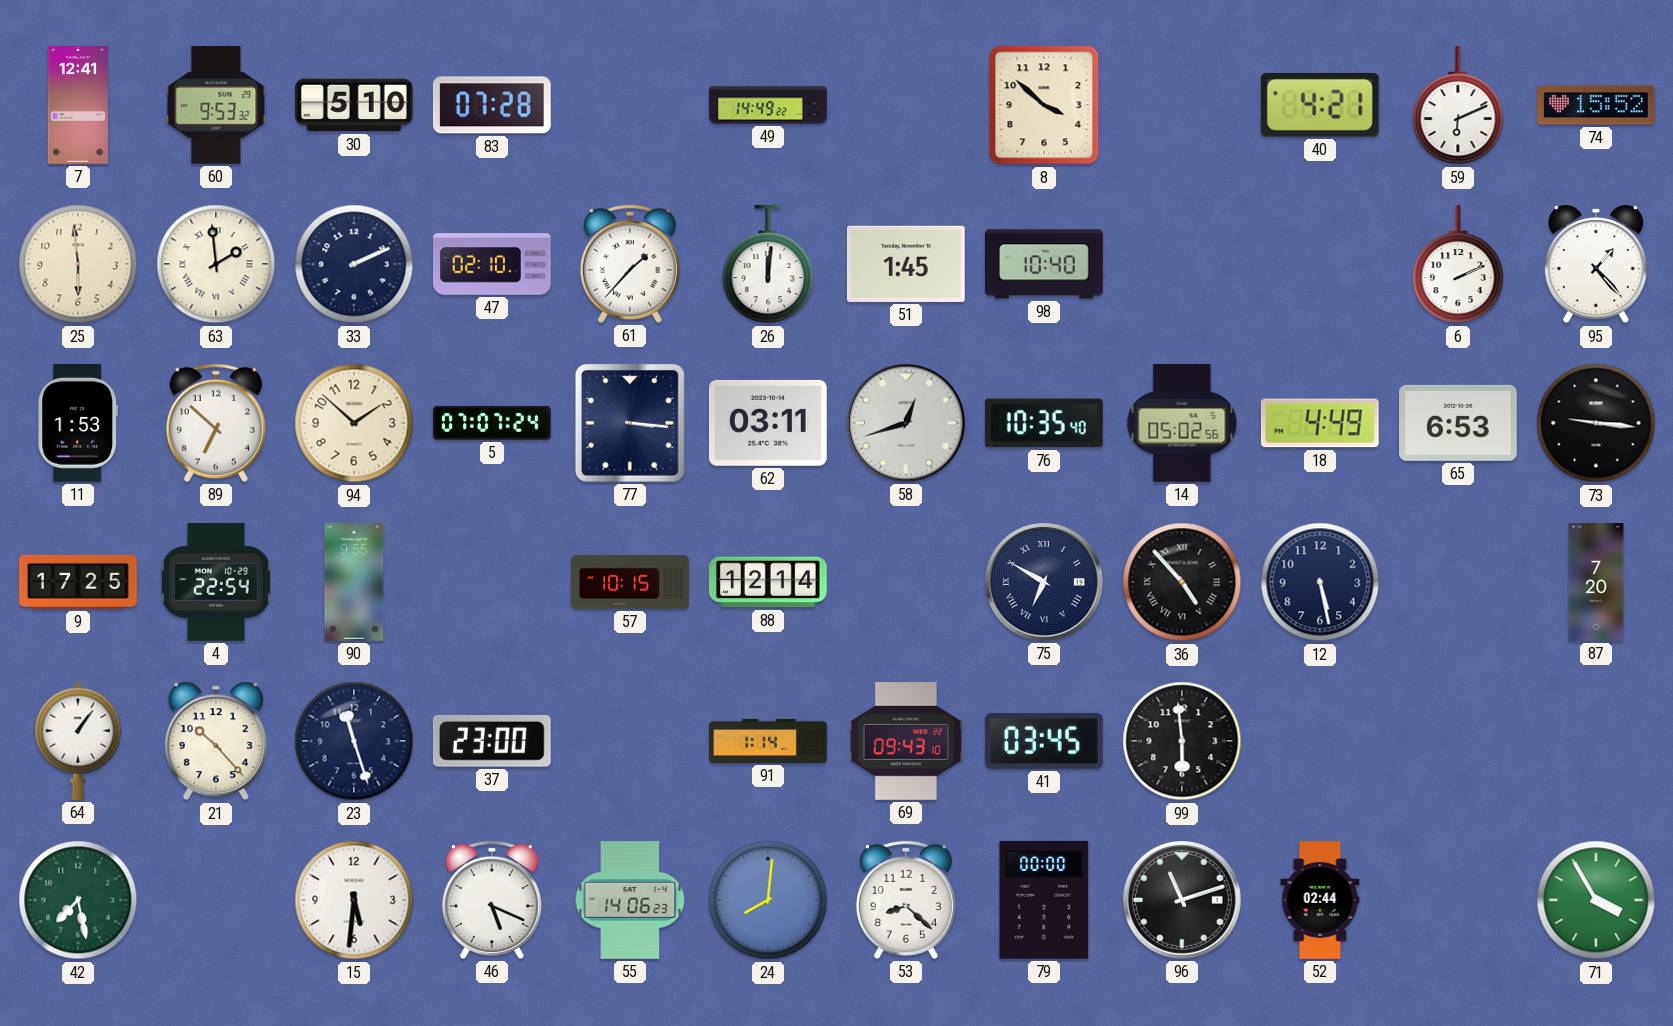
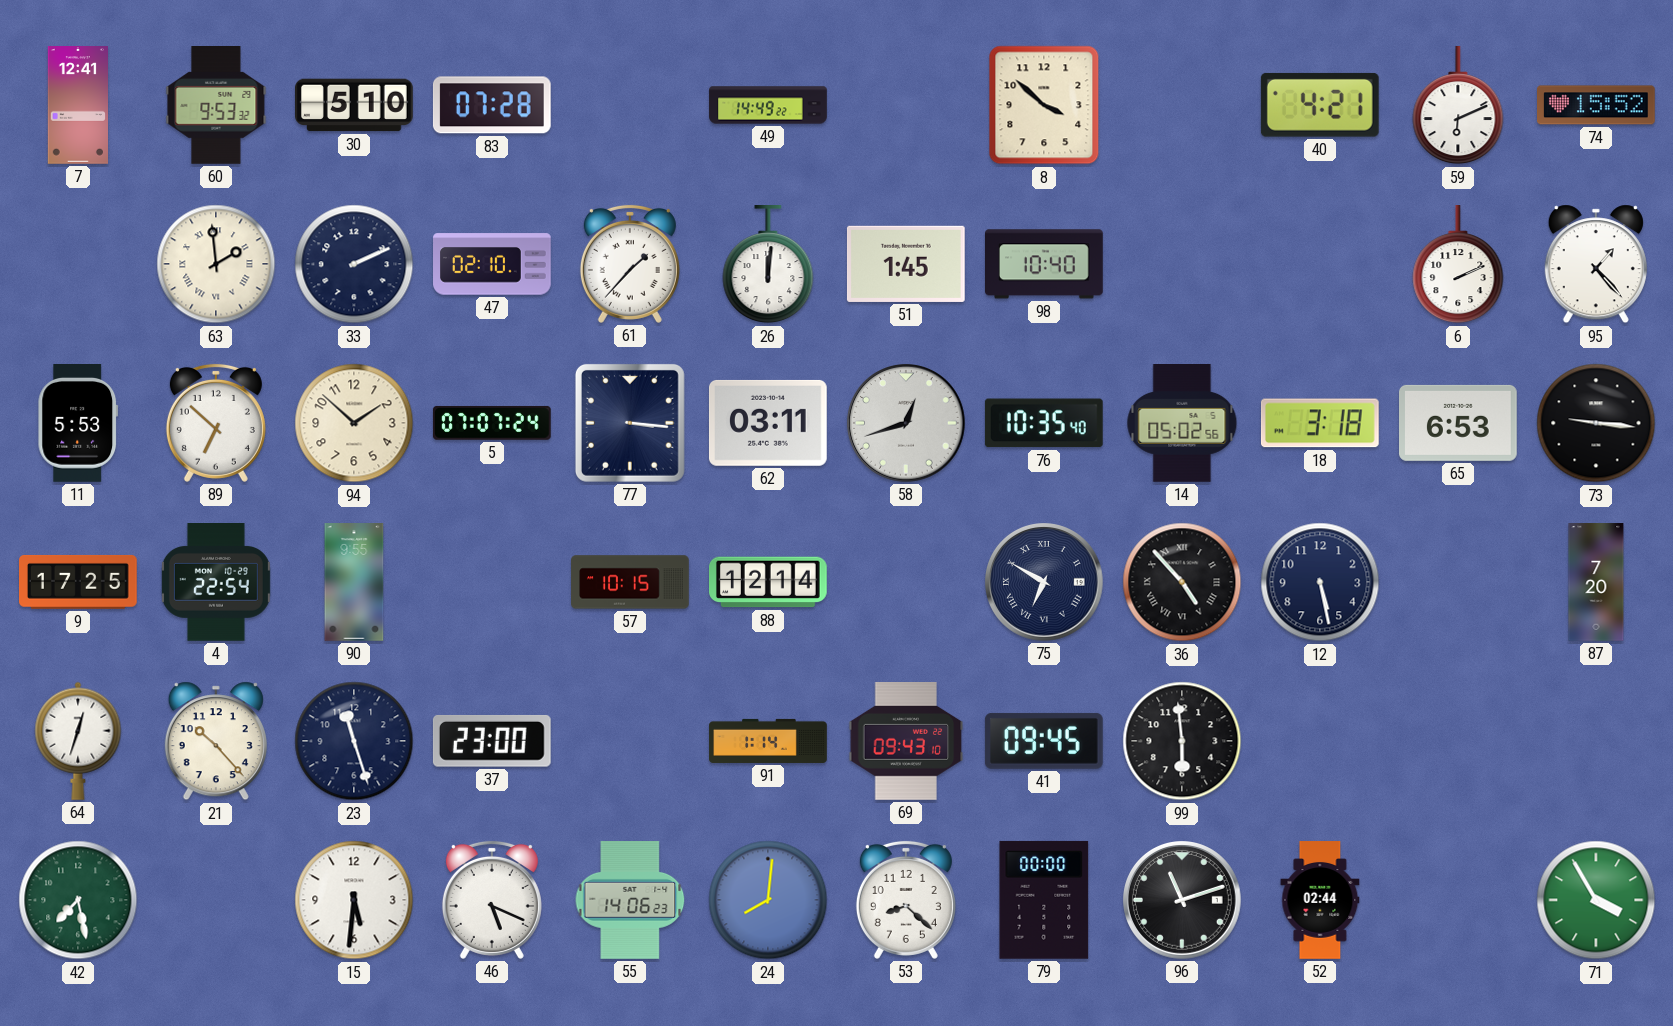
25: 5:59 -> none
11: 1:53 -> 5:53
18: 4:49 -> 3:18
64: 1:06 -> 12:33
41: 03:45 -> 09:45
